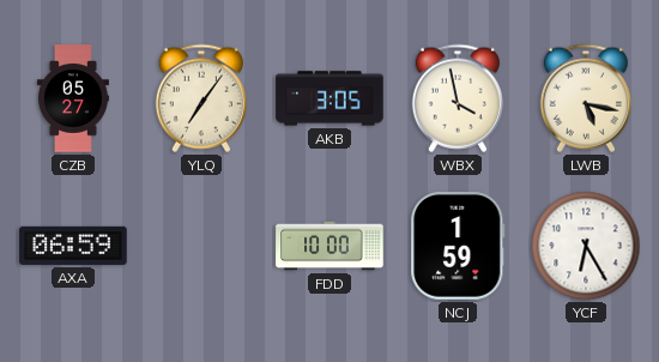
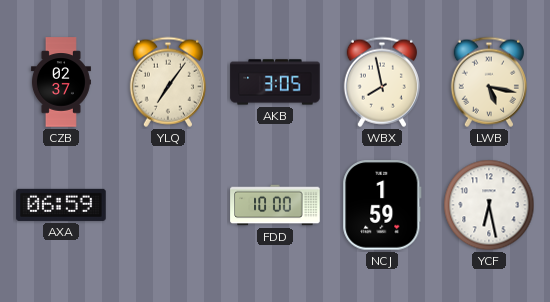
CZB: 05:27 -> 02:37
WBX: 3:58 -> 7:58
YCF: 6:25 -> 6:28
